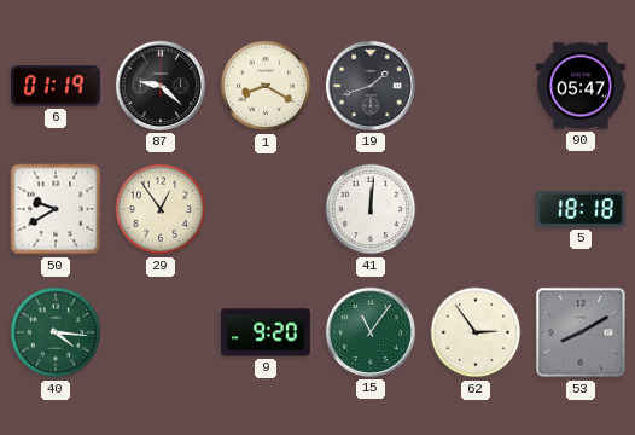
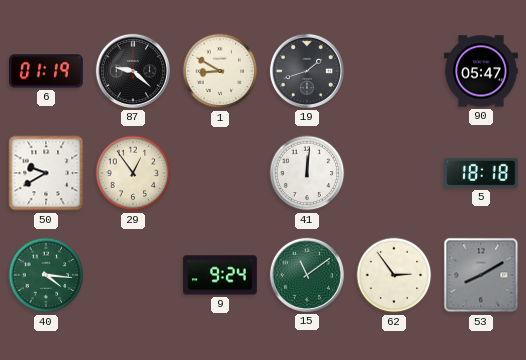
1: 8:20 -> 8:50
9: 9:20 -> 9:24
15: 11:06 -> 11:09
